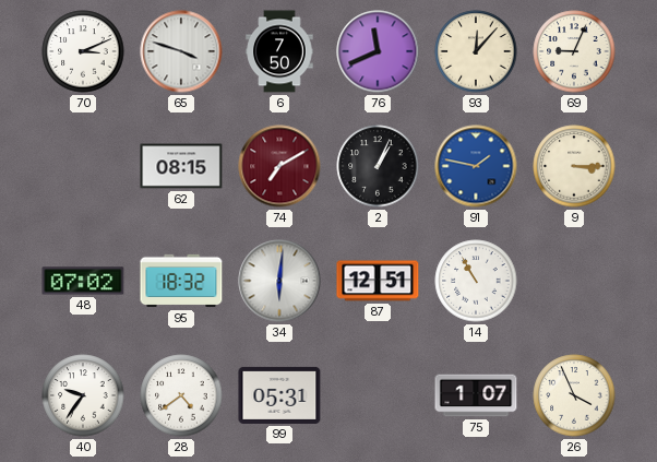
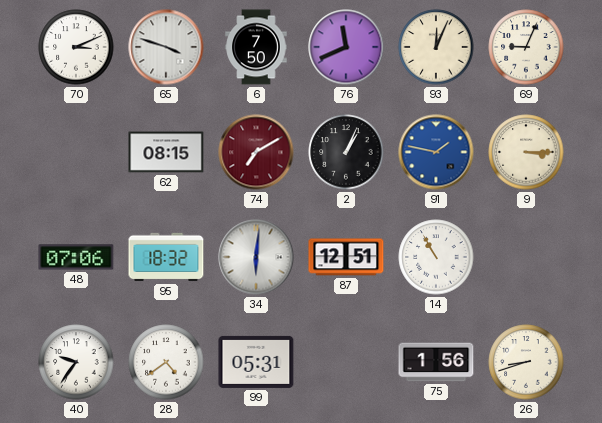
93: 12:07 -> 12:04
48: 07:02 -> 07:06
75: 1:07 -> 1:56
26: 3:56 -> 8:42
